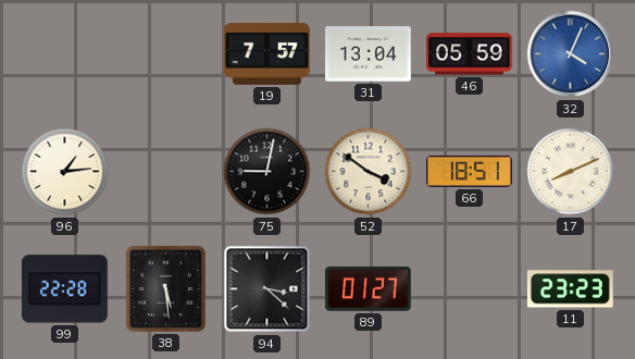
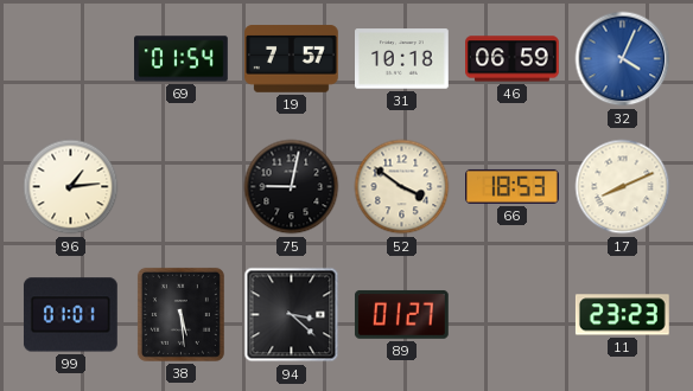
69: none -> 01:54
31: 13:04 -> 10:18
46: 05:59 -> 06:59
66: 18:51 -> 18:53
99: 22:28 -> 01:01
